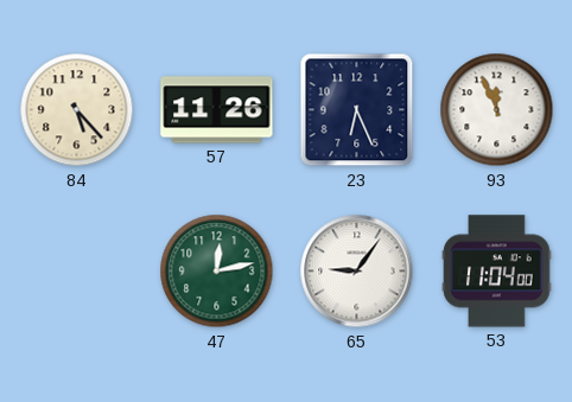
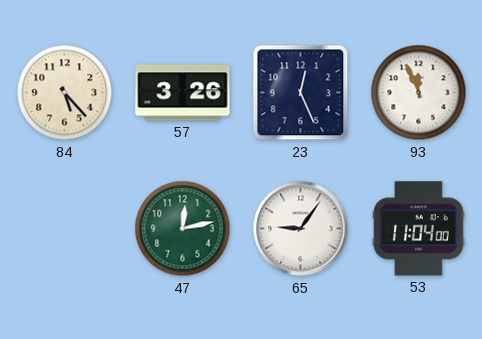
57: 11:26 -> 3:26
23: 6:26 -> 12:26
